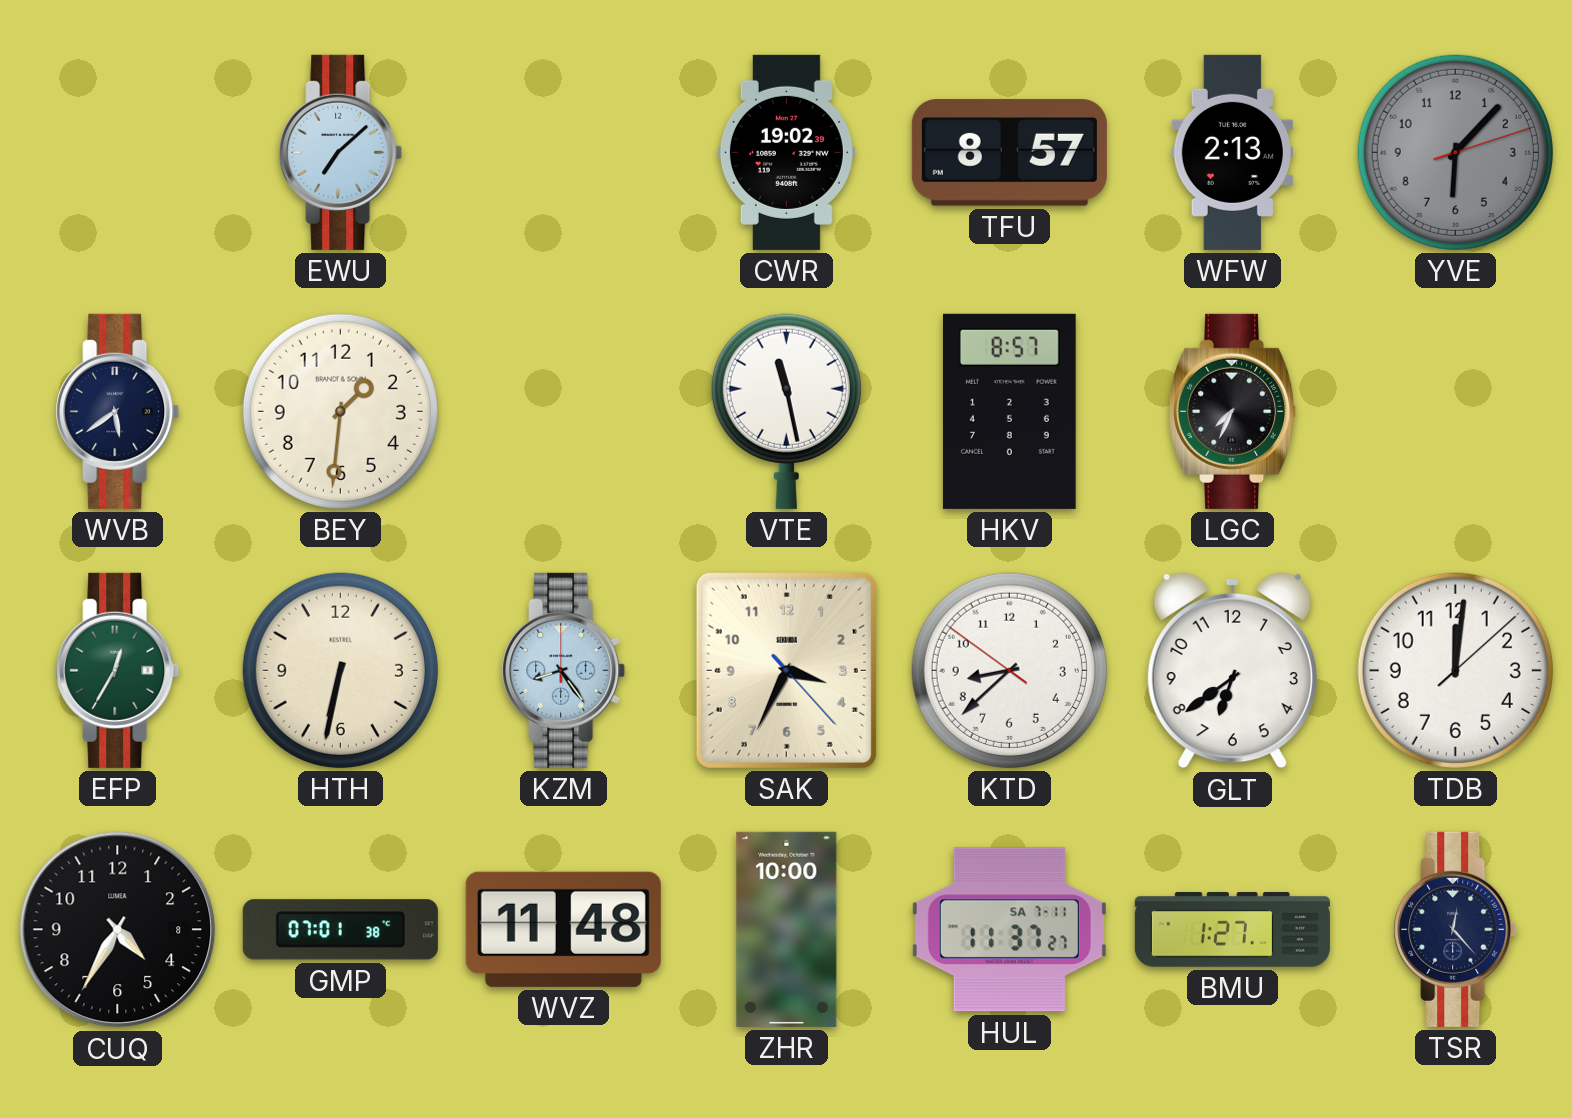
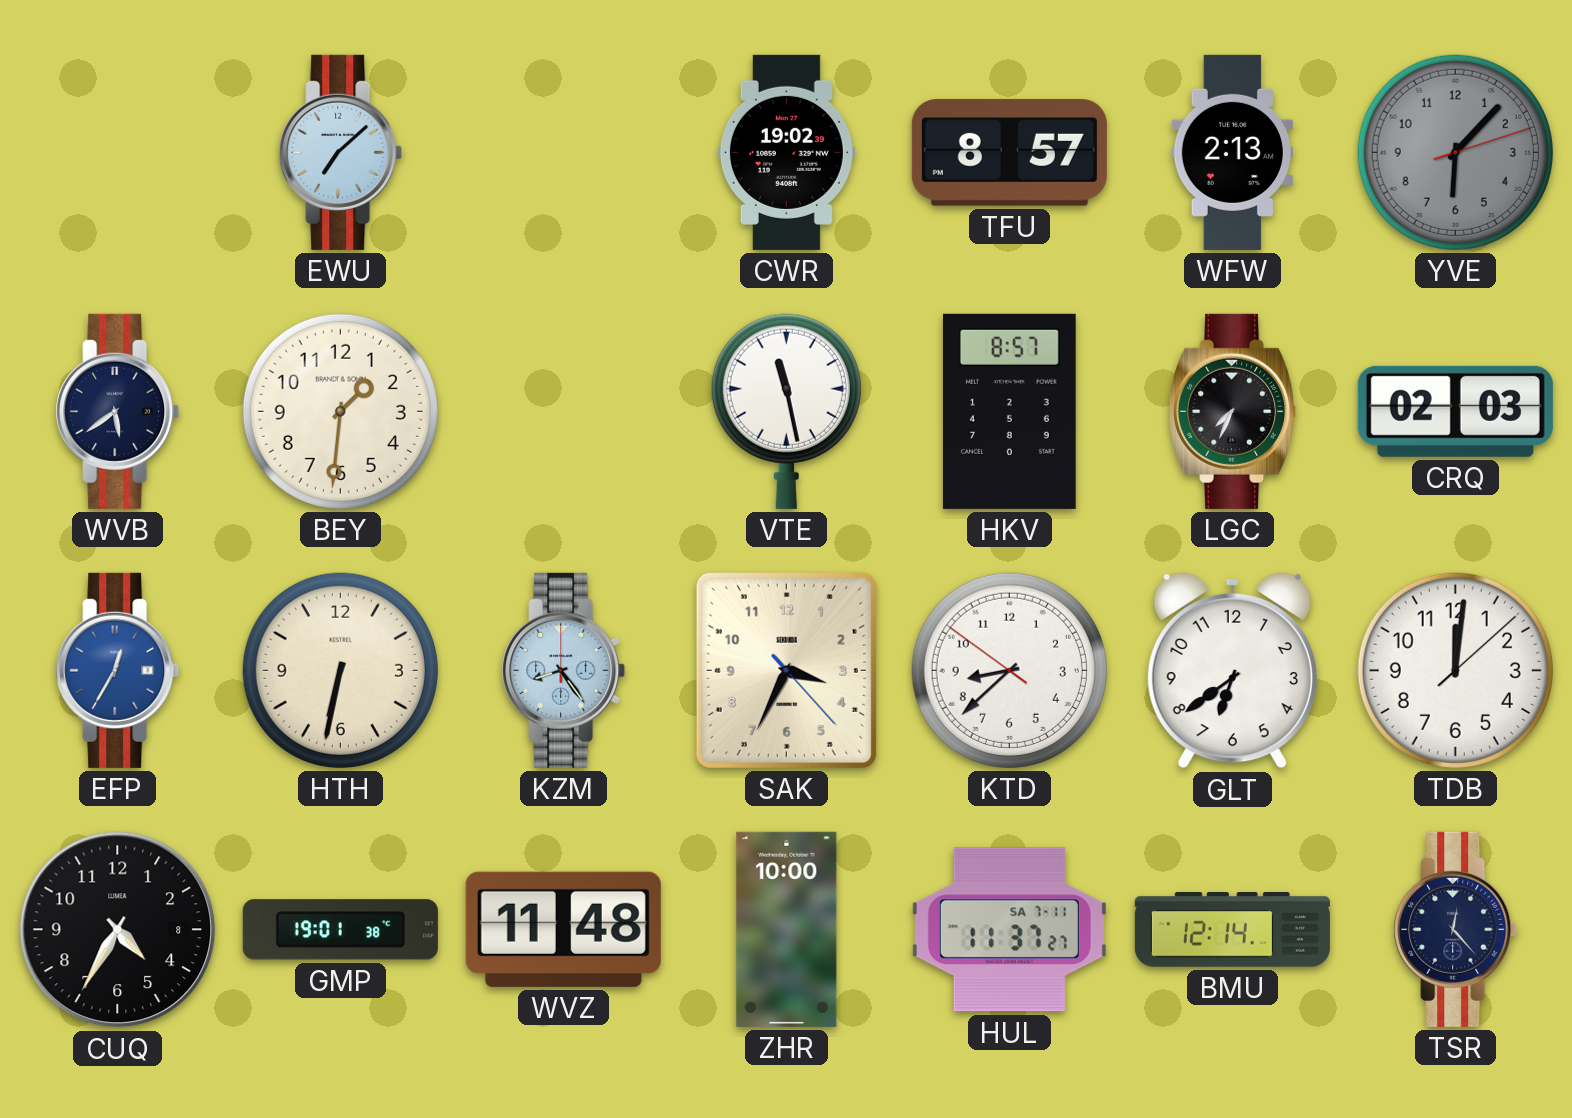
CRQ: none -> 02:03
EFP dial: green -> blue
GMP: 07:01 -> 19:01
BMU: 1:27 -> 12:14
